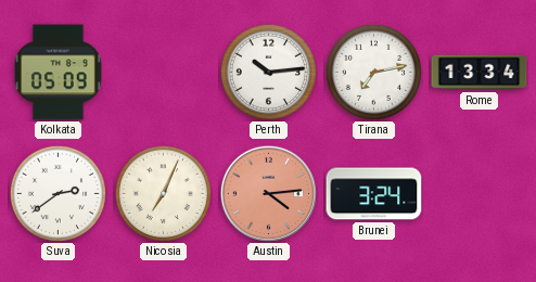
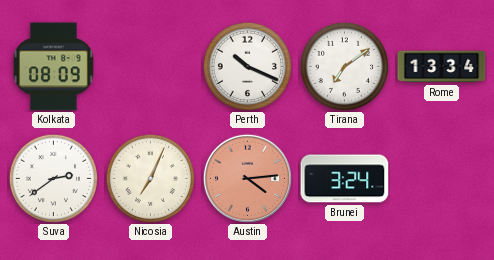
Kolkata: 05:09 -> 08:09
Perth: 10:14 -> 10:19
Tirana: 7:13 -> 7:09
